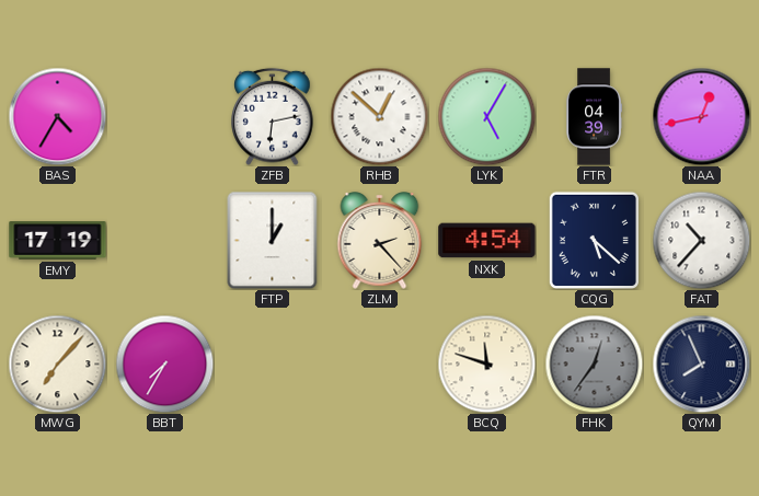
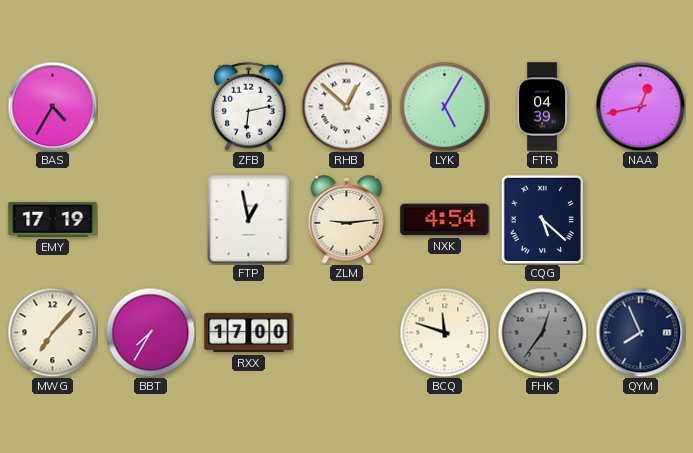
FTP: 1:00 -> 12:58
ZLM: 2:23 -> 9:14
FAT: 10:37 -> none
RXX: none -> 17:00
